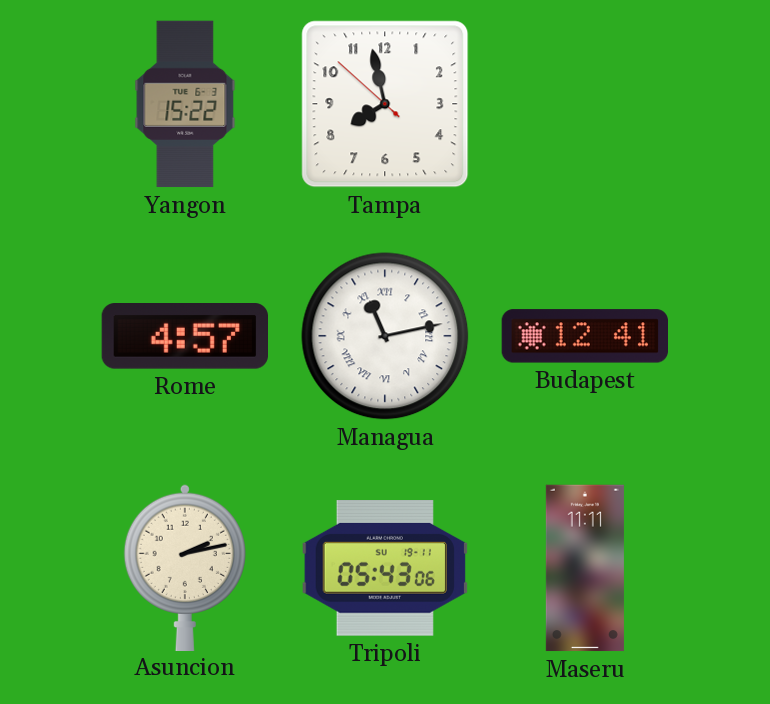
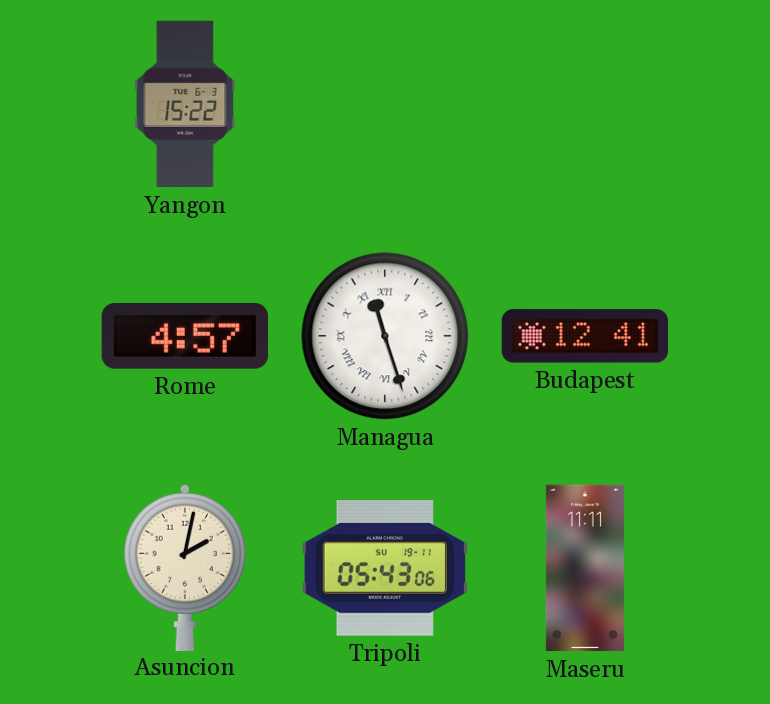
Tampa: 7:57 -> none
Managua: 11:13 -> 11:27
Asuncion: 2:13 -> 2:02
